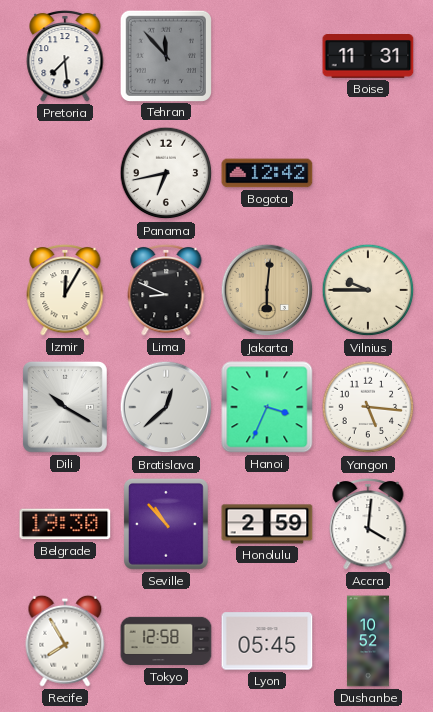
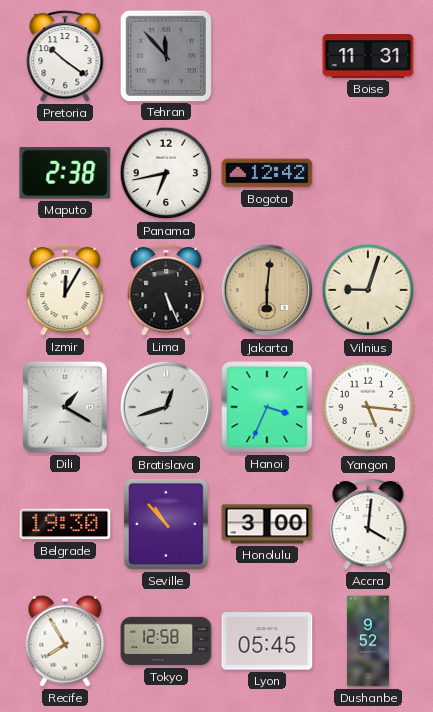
Pretoria: 7:29 -> 10:21
Maputo: none -> 2:38
Lima: 8:49 -> 5:26
Vilnius: 9:45 -> 9:03
Dili: 10:20 -> 1:20
Bratislava: 12:38 -> 12:42
Honolulu: 2:59 -> 3:00
Dushanbe: 10:52 -> 9:52
